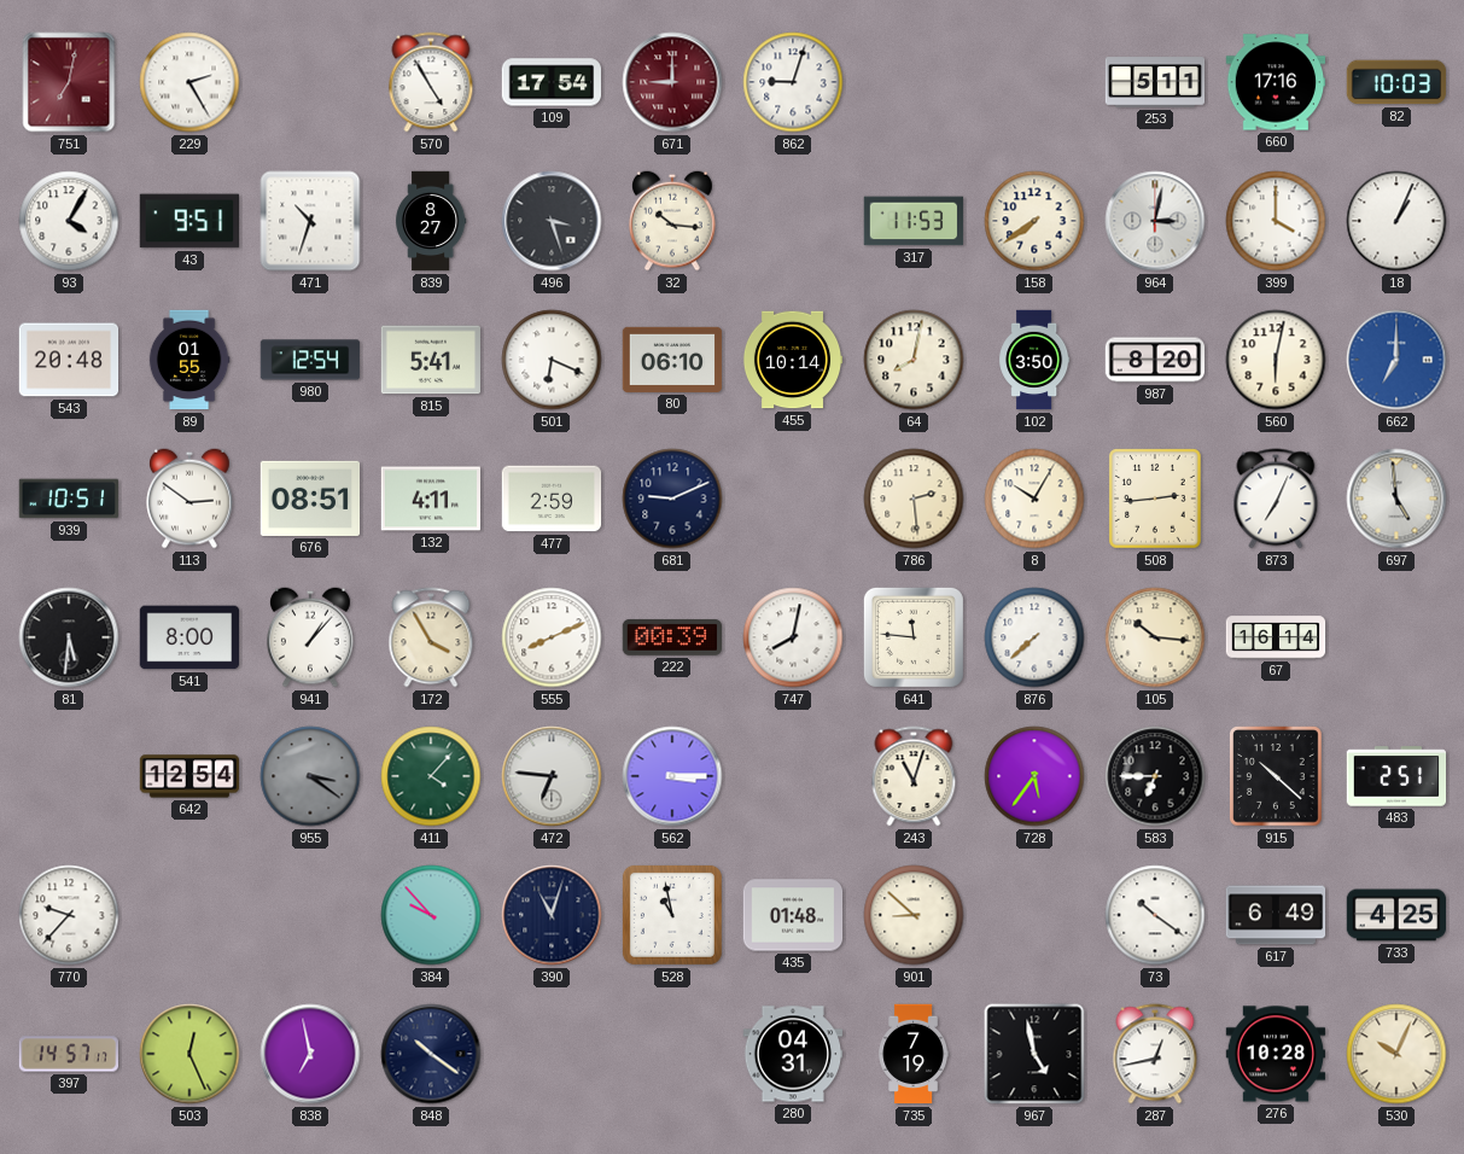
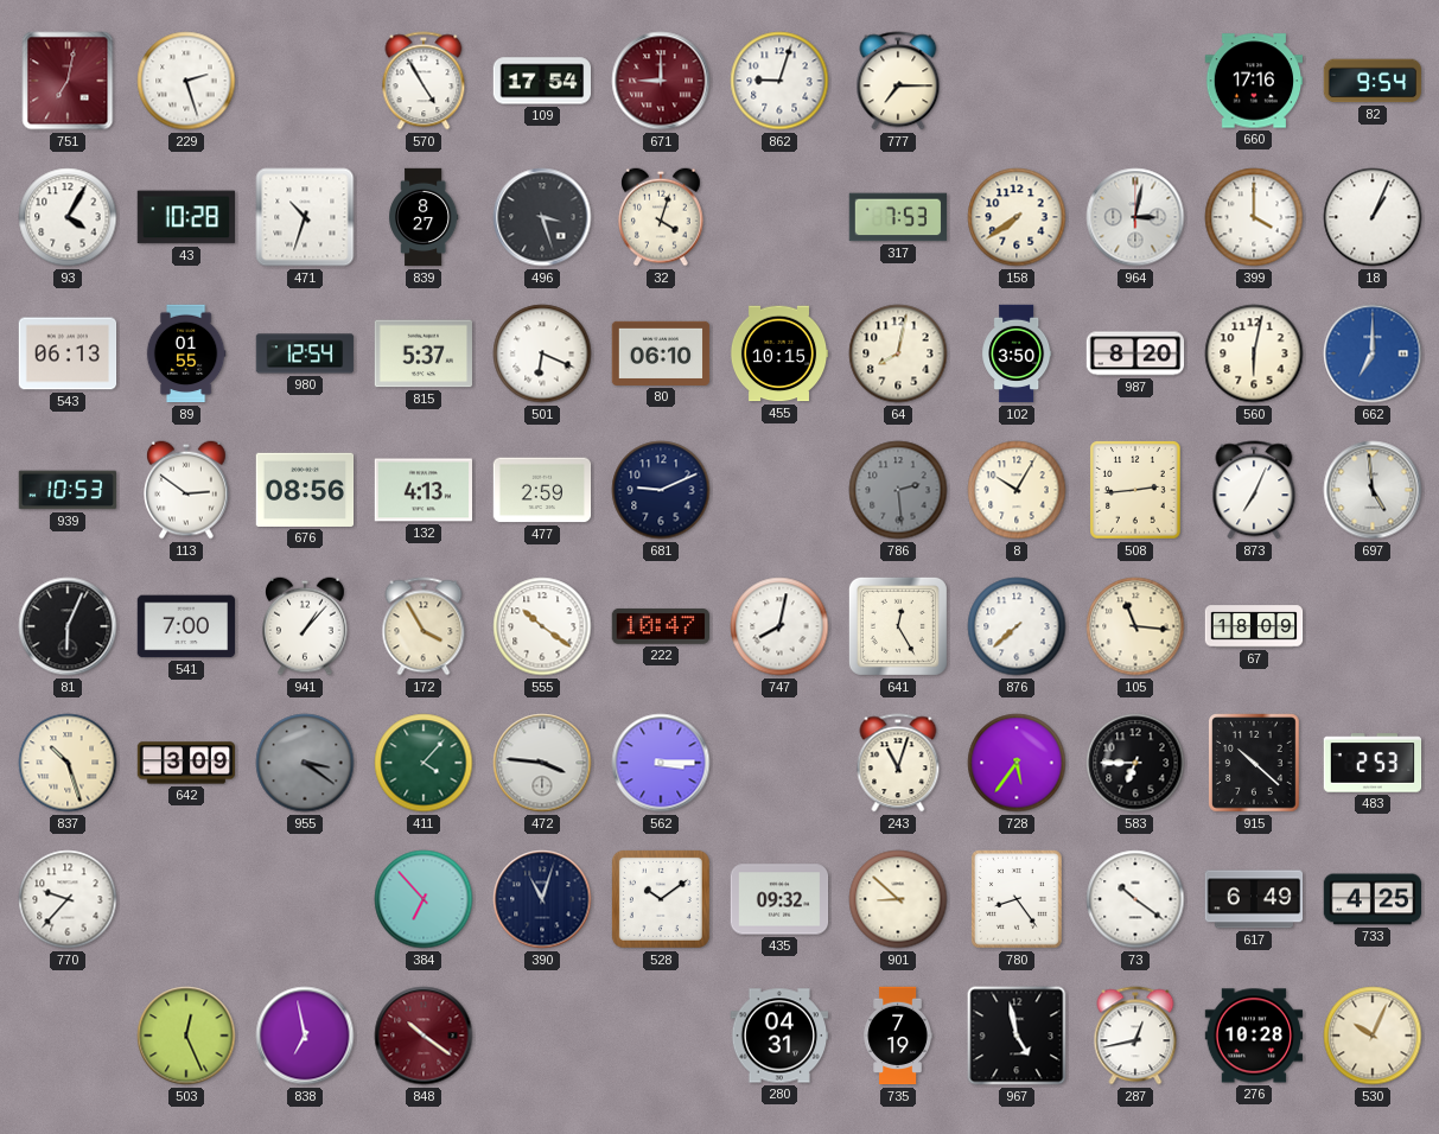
229: 2:25 -> 2:27
777: none -> 7:15
253: 5:11 -> none
82: 10:03 -> 9:54
43: 9:51 -> 10:28
32: 10:16 -> 4:03
317: 11:53 -> 7:53
543: 20:48 -> 06:13
815: 5:41 -> 5:37
455: 10:14 -> 10:15
939: 10:51 -> 10:53
676: 08:51 -> 08:56
132: 4:11 -> 4:13
786 dial: cream -> grey
81: 5:31 -> 6:04
541: 8:00 -> 7:00
555: 8:11 -> 10:21
222: 00:39 -> 10:47
641: 11:46 -> 12:25
105: 10:16 -> 11:16
67: 16:14 -> 18:09
837: none -> 10:27
642: 12:54 -> 3:09
472: 6:46 -> 3:46
483: 2:51 -> 2:53
384: 9:53 -> 6:53
528: 10:58 -> 10:09
435: 01:48 -> 09:32
780: none -> 8:24
397: 14:57 -> none
848 dial: navy -> burgundy
